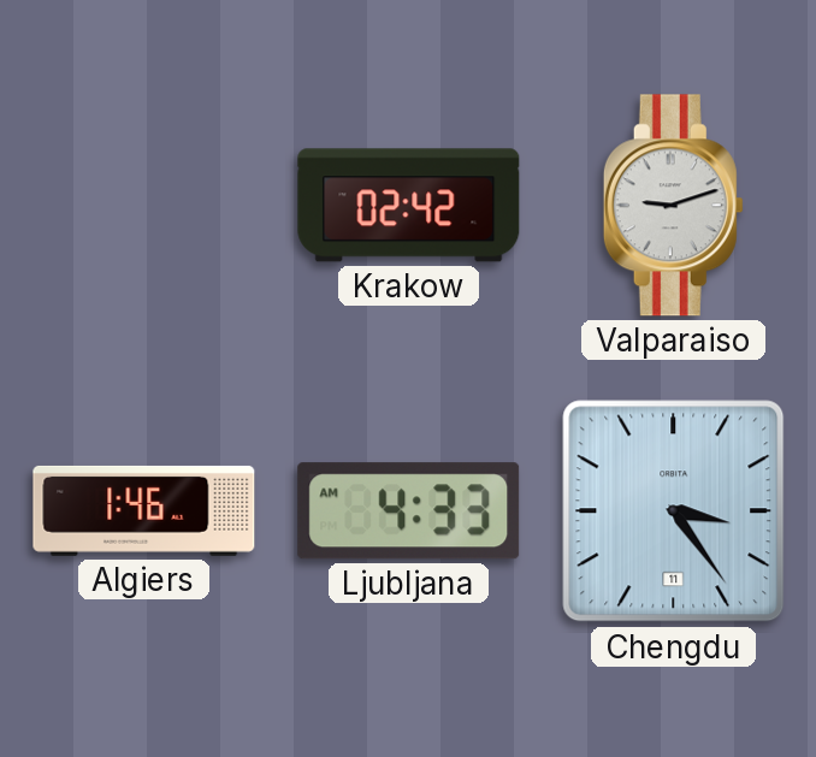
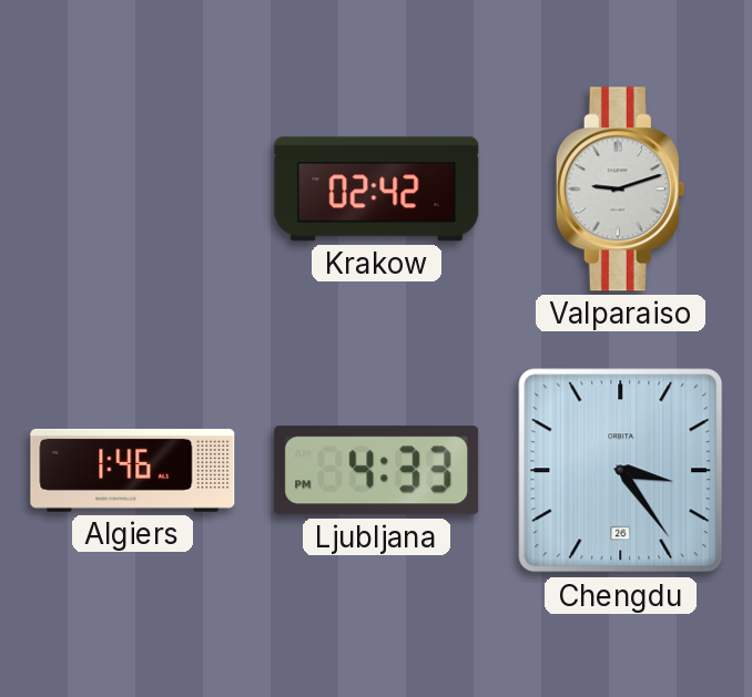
Ljubljana: 4:33 AM -> 4:33 PM
Chengdu date: 11 -> 26
